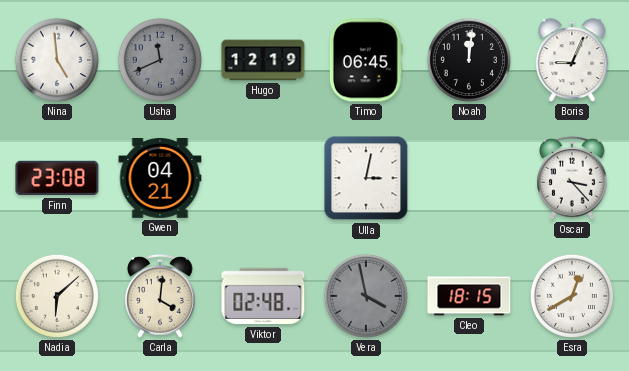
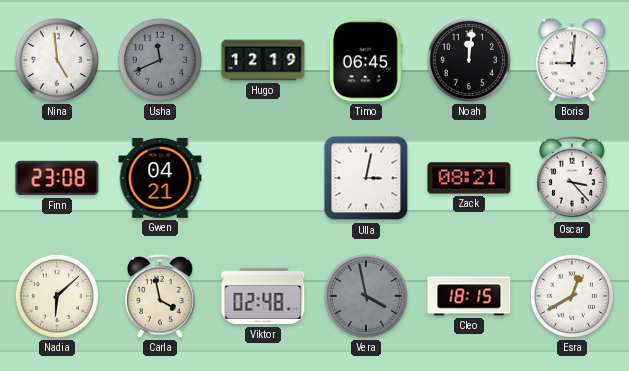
Boris: 9:04 -> 9:01
Zack: none -> 08:21
Carla: 4:01 -> 3:58
